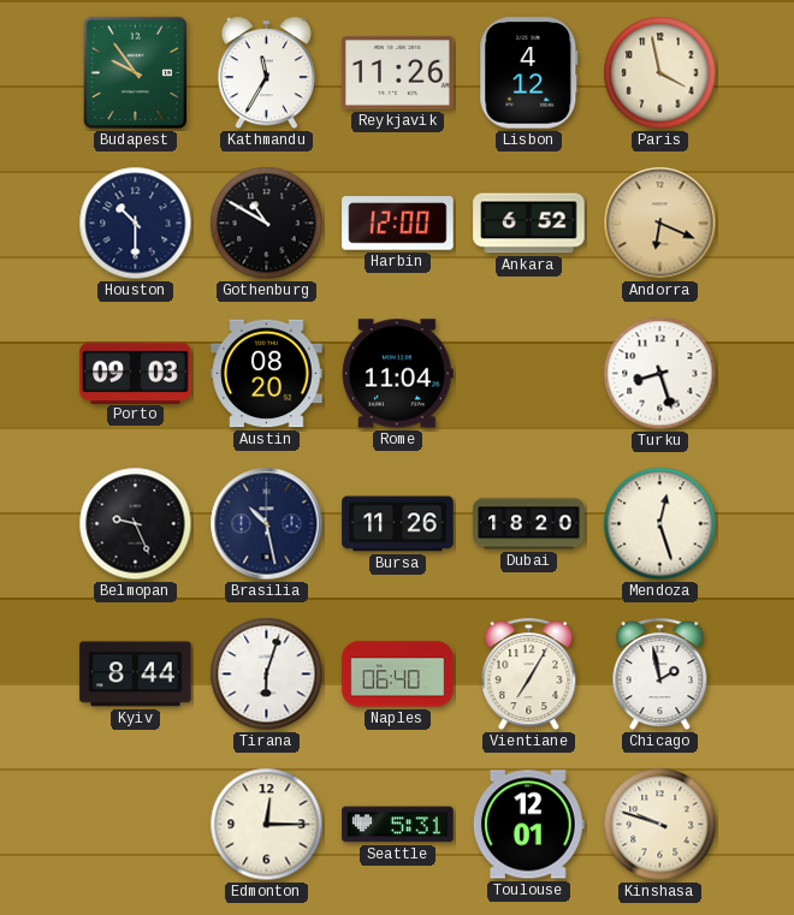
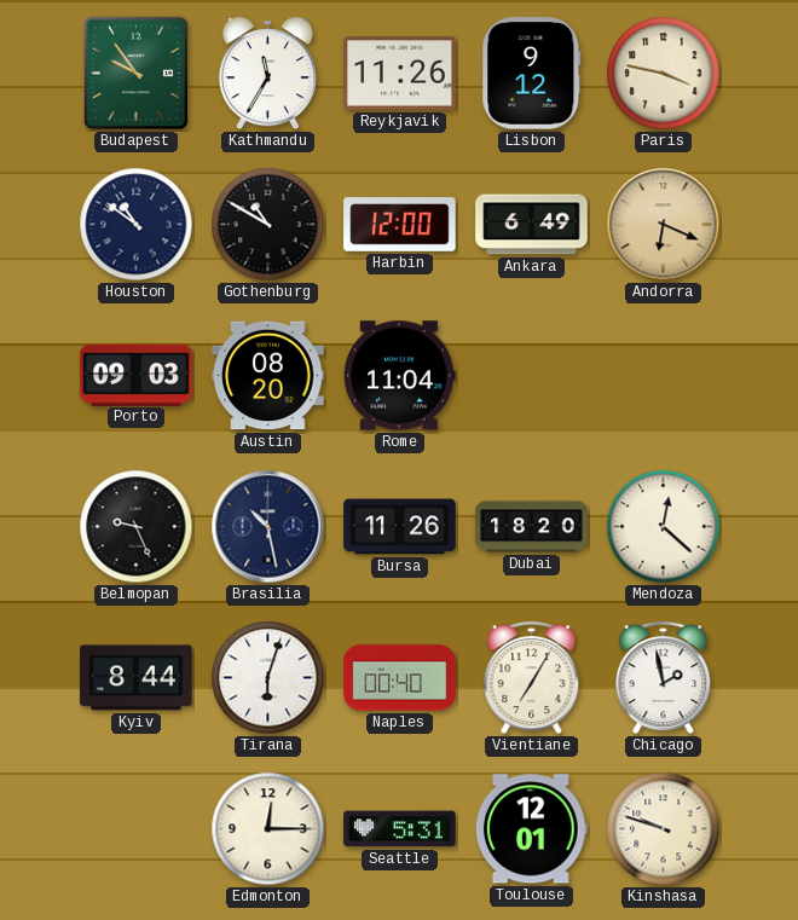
Lisbon: 4:12 -> 9:12
Paris: 3:58 -> 3:47
Houston: 10:30 -> 10:51
Ankara: 6:52 -> 6:49
Turku: 8:27 -> none
Mendoza: 12:27 -> 12:22
Naples: 06:40 -> 00:40
